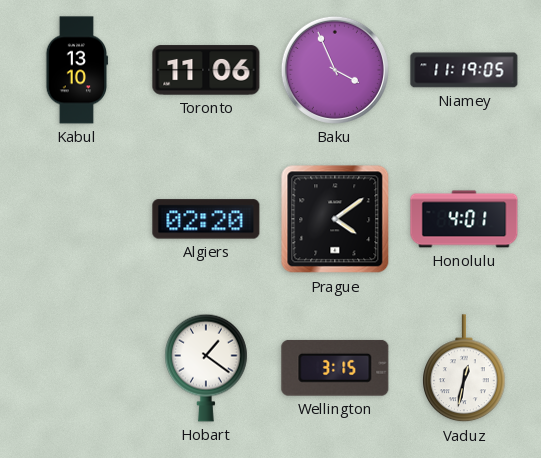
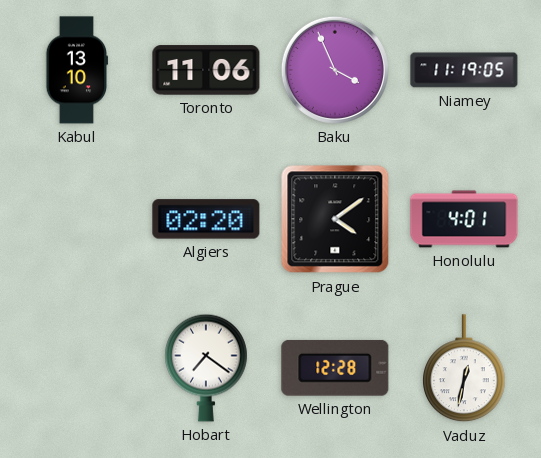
Hobart: 1:21 -> 7:21
Wellington: 3:15 -> 12:28
